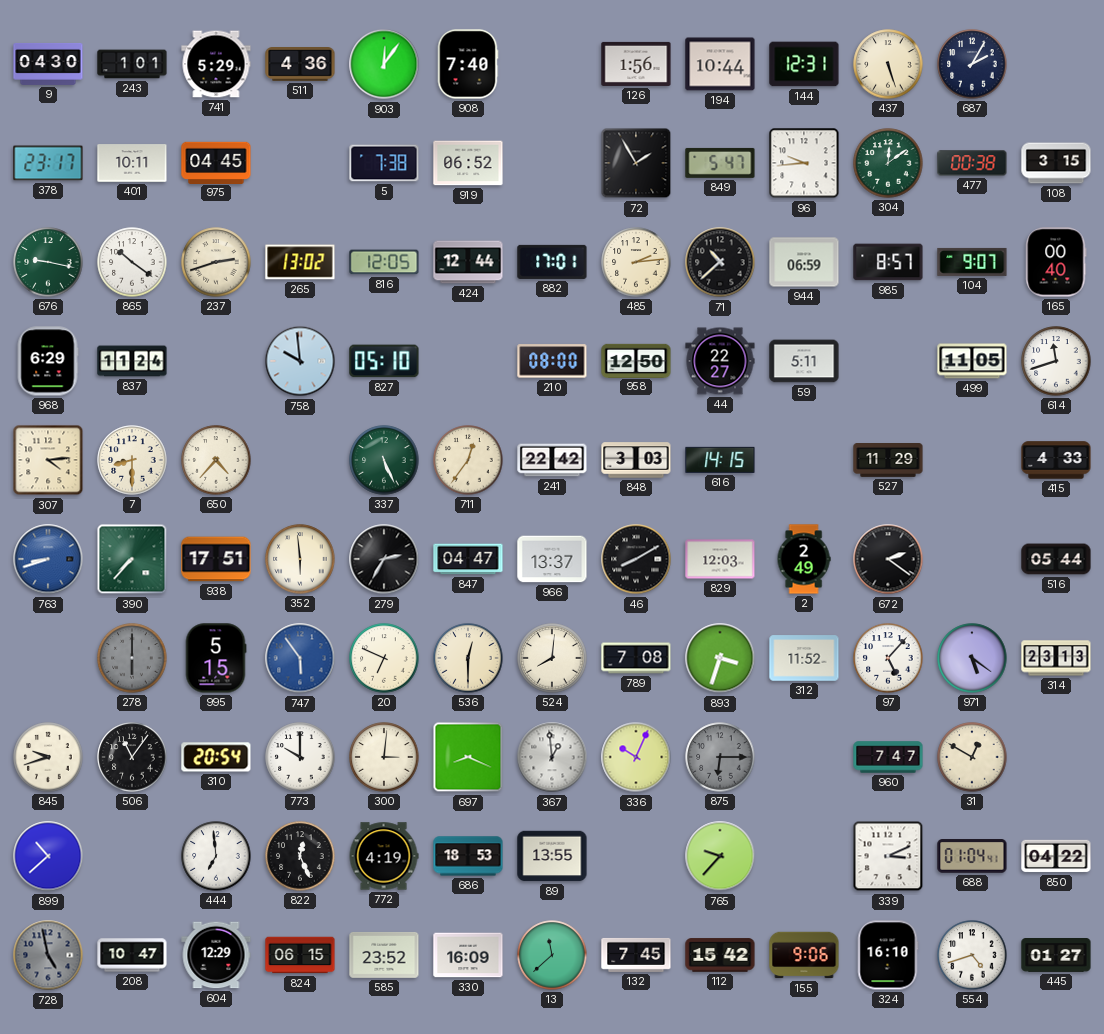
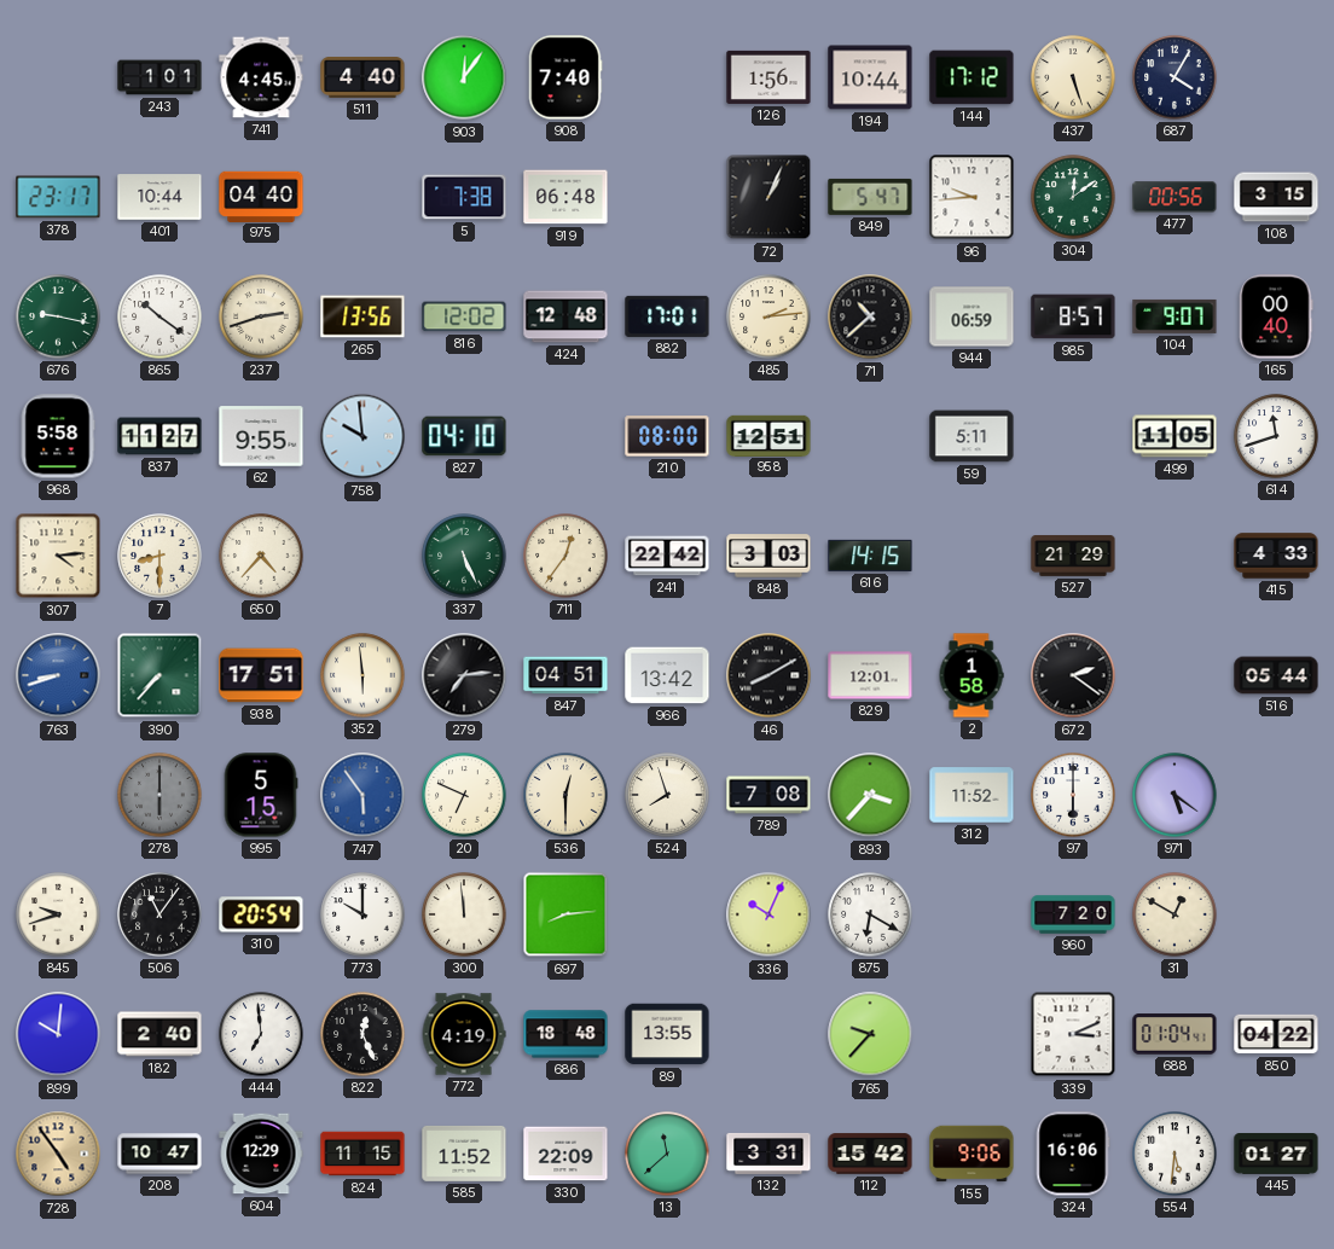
9: 04:30 -> none
741: 5:29 -> 4:45
511: 4:36 -> 4:40
144: 12:31 -> 17:12
687: 2:05 -> 4:05
401: 10:11 -> 10:44
975: 04:45 -> 04:40
919: 06:52 -> 06:48
72: 1:55 -> 1:04
477: 00:38 -> 00:56
265: 13:02 -> 13:56
816: 12:05 -> 12:02
424: 12:44 -> 12:48
968: 6:29 -> 5:58
837: 11:24 -> 11:27
62: none -> 9:55
827: 05:10 -> 04:10
958: 12:50 -> 12:51
44: 22:27 -> none
527: 11:29 -> 21:29
279: 2:35 -> 7:14
847: 04:47 -> 04:51
966: 13:37 -> 13:42
829: 12:03 -> 12:01
2: 2:49 -> 1:58
524: 8:01 -> 7:57
893: 3:33 -> 3:37
97: 5:07 -> 6:00
314: 23:13 -> none
300: 3:01 -> 11:59
697: 8:19 -> 8:14
367: 12:59 -> none
875: 6:15 -> 6:20
875 dial: grey -> white
960: 7:47 -> 7:20
899: 10:38 -> 10:01
182: none -> 2:40
686: 18:53 -> 18:48
728: 4:58 -> 4:54
728 dial: grey -> champagne
824: 06:15 -> 11:15
585: 23:52 -> 11:52
330: 16:09 -> 22:09
132: 7:45 -> 3:31
324: 16:10 -> 16:06
554: 4:42 -> 5:31
